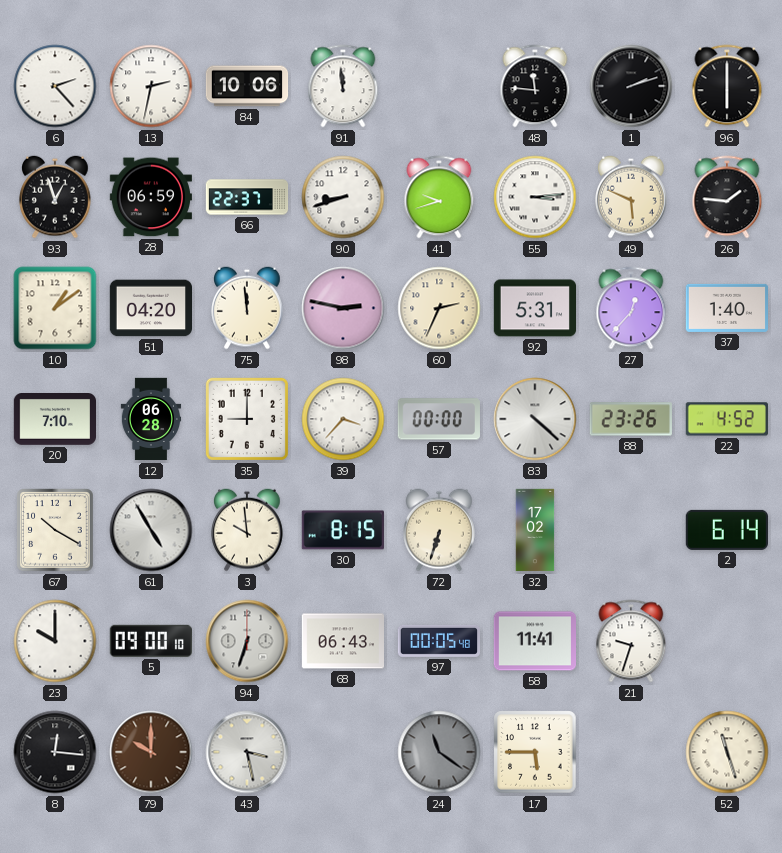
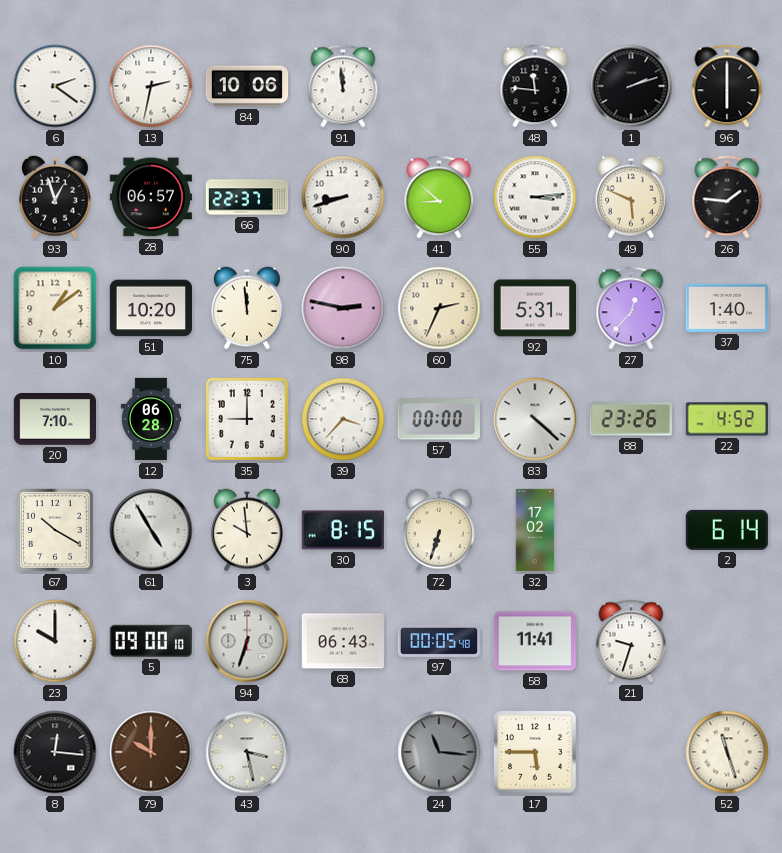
6: 2:23 -> 2:21
28: 06:59 -> 06:57
41: 9:42 -> 8:52
51: 04:20 -> 10:20
24: 11:21 -> 11:16
